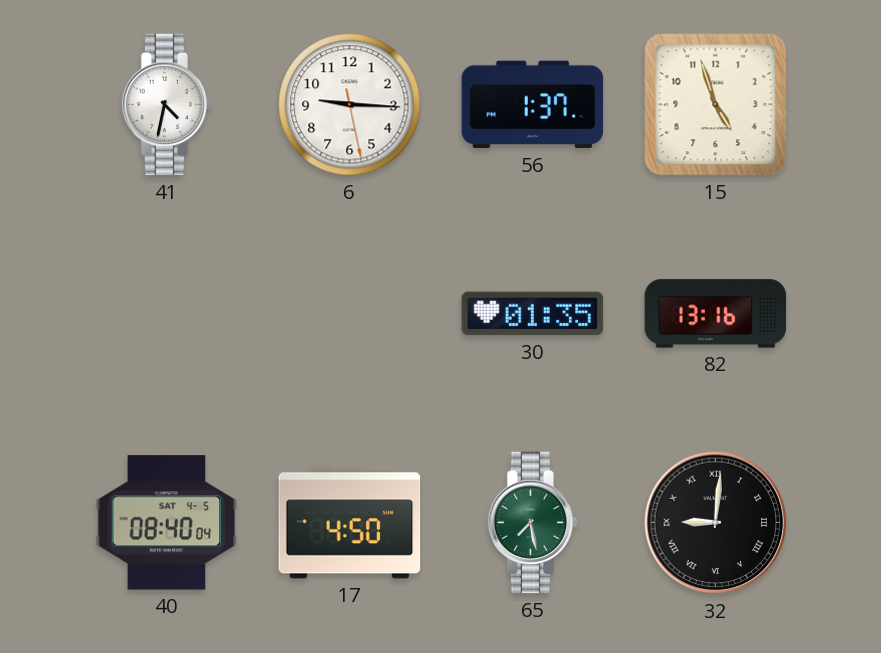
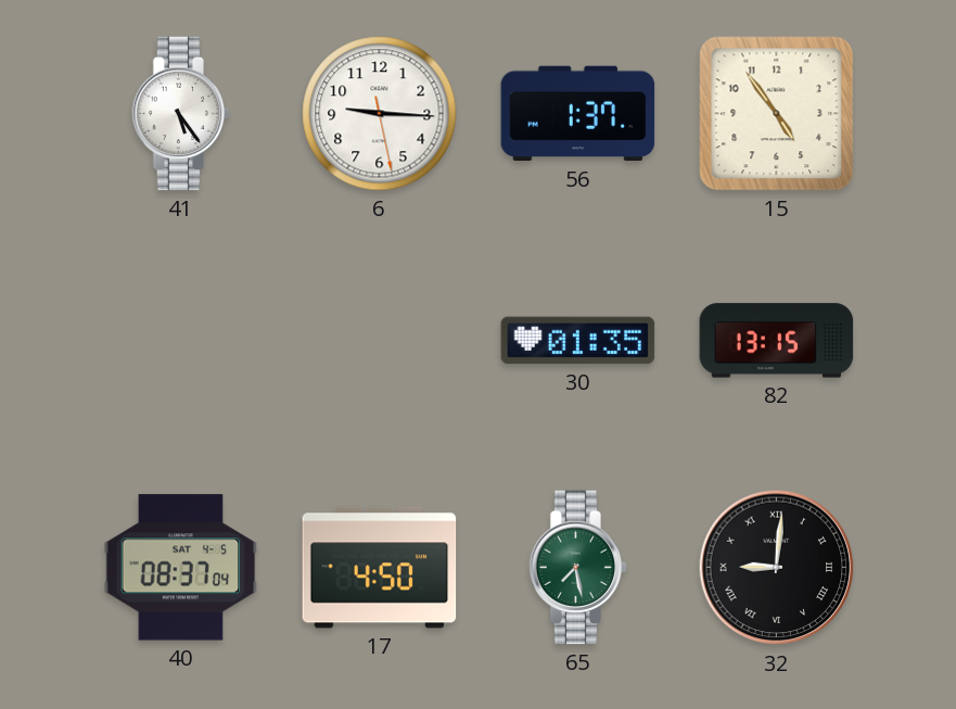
41: 4:32 -> 5:24
15: 4:57 -> 4:54
82: 13:16 -> 13:15
40: 08:40 -> 08:37
